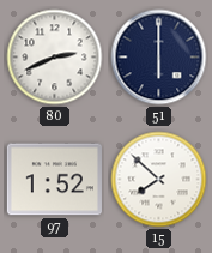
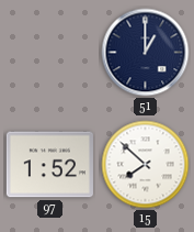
80: 2:41 -> none
51: 6:00 -> 1:00
